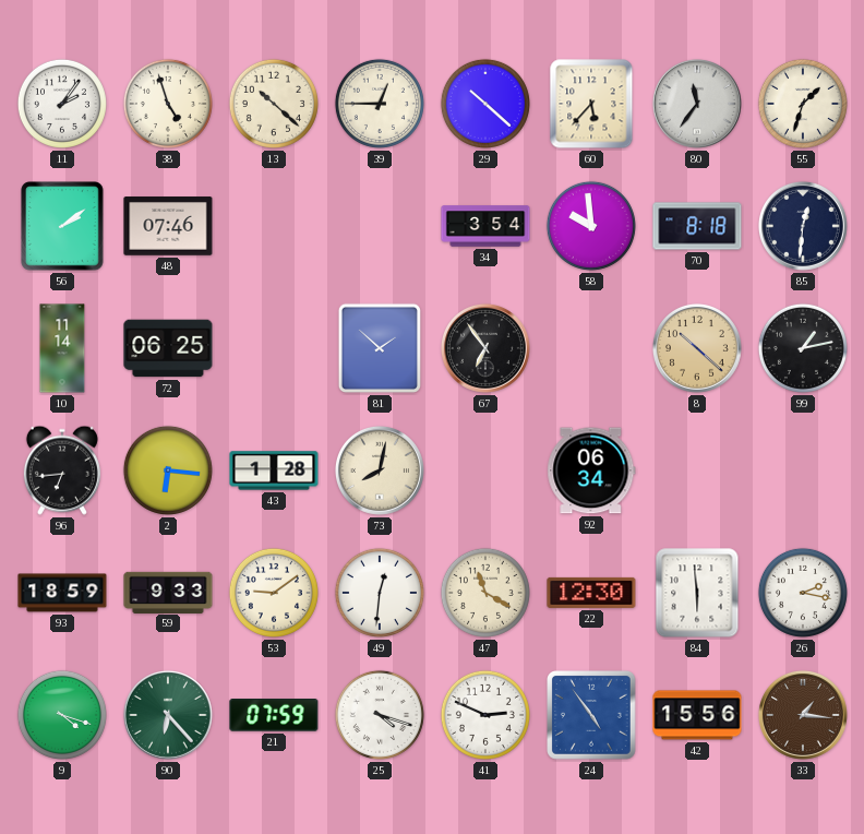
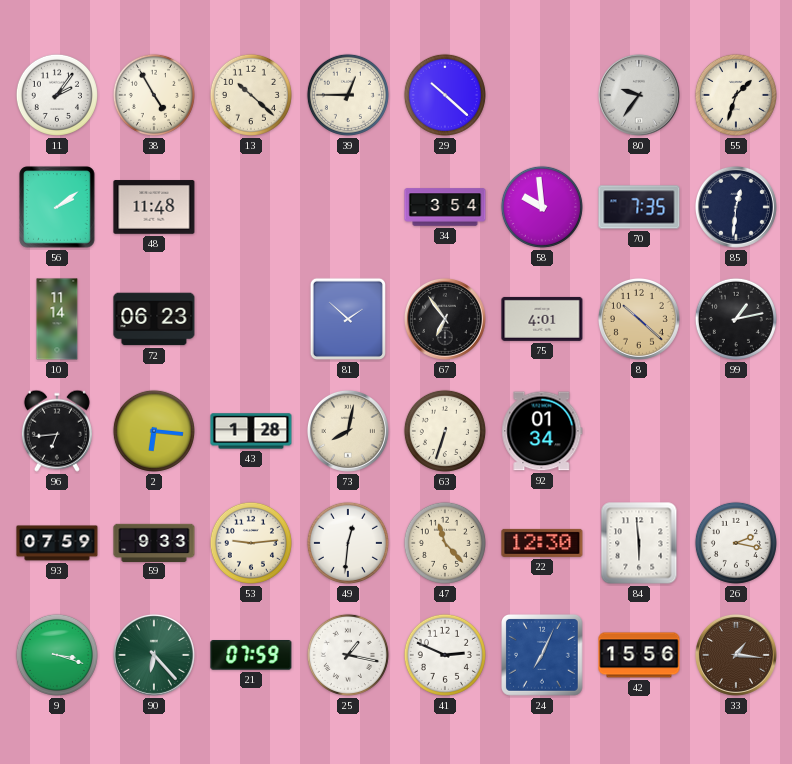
38: 4:57 -> 4:55
60: 5:37 -> none
80: 11:36 -> 9:36
48: 07:46 -> 11:48
70: 8:18 -> 7:35
72: 06:25 -> 06:23
75: none -> 4:01
63: none -> 6:33
92: 06:34 -> 01:34
93: 18:59 -> 07:59
53: 9:09 -> 9:14
47: 11:20 -> 11:23
9: 4:18 -> 3:18
25: 4:18 -> 1:17
24: 4:54 -> 7:04
